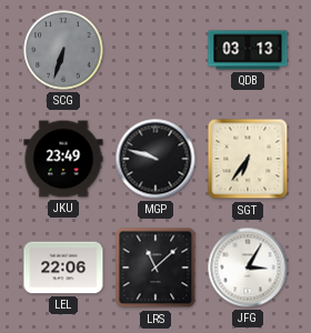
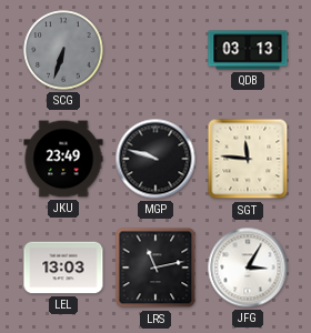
SGT: 6:36 -> 11:46
LEL: 22:06 -> 13:03
LRS: 11:08 -> 11:13
